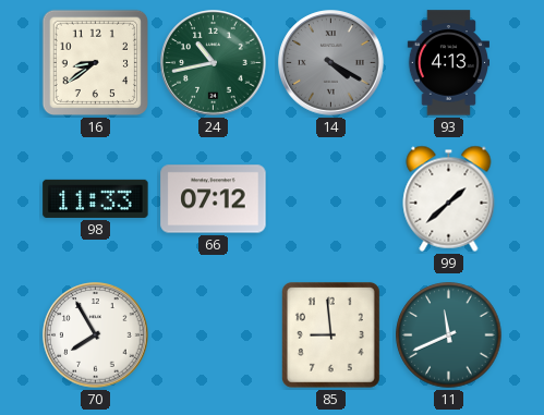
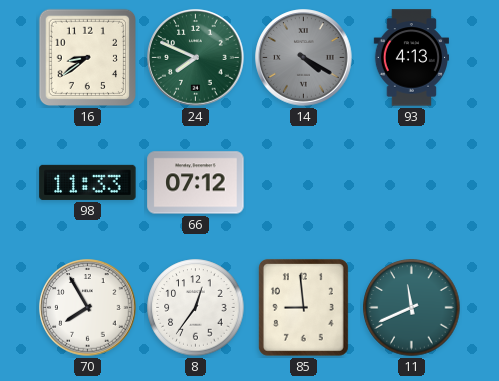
24: 10:43 -> 7:49
99: 1:38 -> none
8: none -> 12:36
